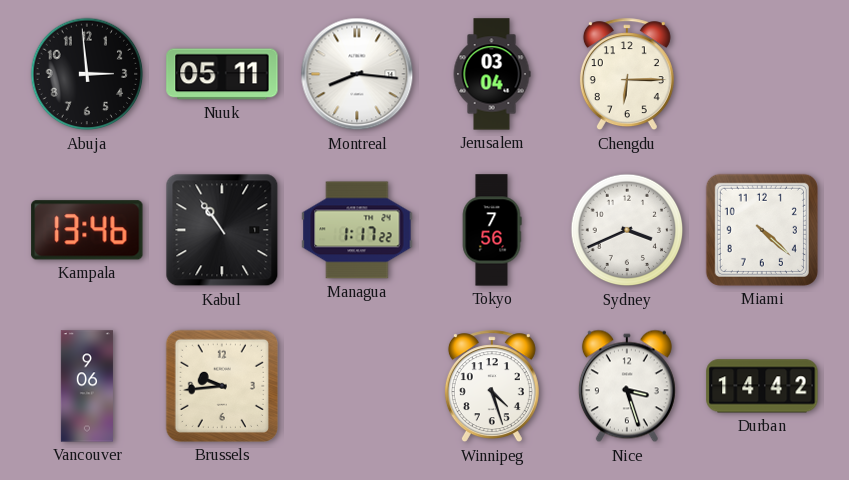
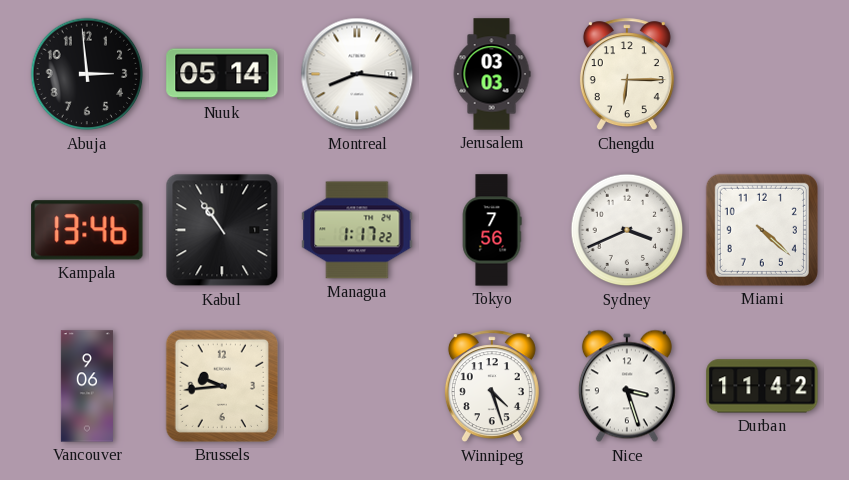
Nuuk: 05:11 -> 05:14
Jerusalem: 03:04 -> 03:03
Durban: 14:42 -> 11:42
